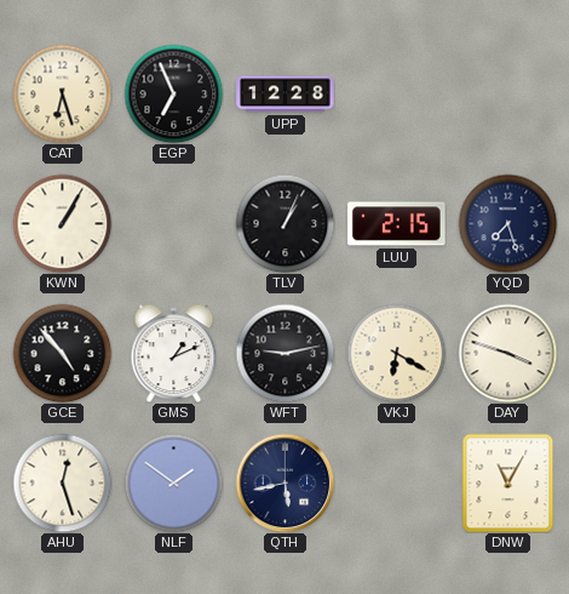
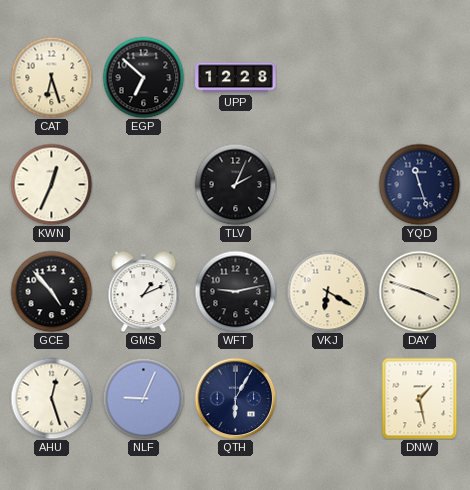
EGP: 6:56 -> 6:52
KWN: 1:05 -> 12:34
TLV: 1:04 -> 2:04
LUU: 2:15 -> none
YQD: 7:27 -> 11:27
NLF: 1:51 -> 9:04
QTH: 5:43 -> 6:05
DNW: 11:05 -> 1:28
